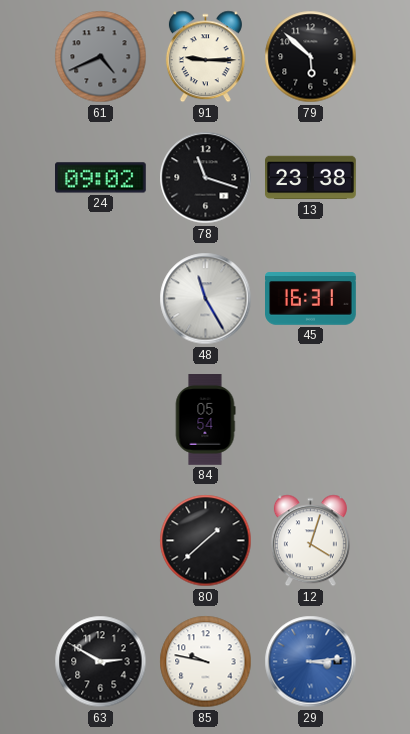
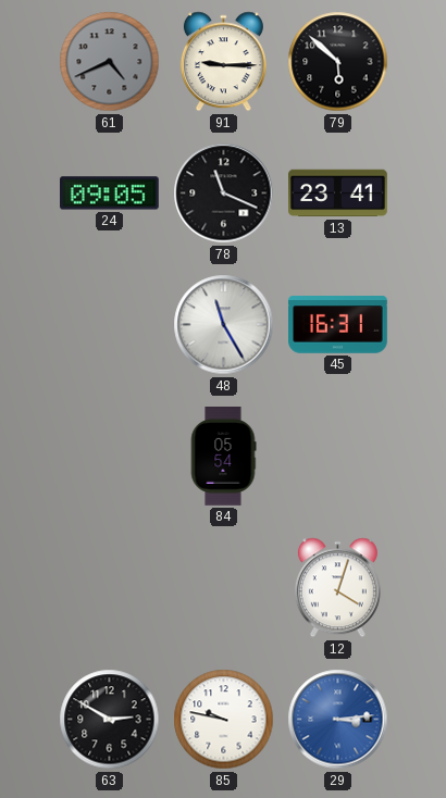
24: 09:02 -> 09:05
78: 11:18 -> 11:19
13: 23:38 -> 23:41
80: 1:38 -> none
